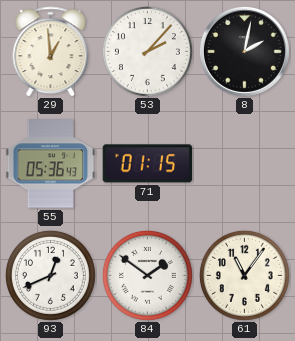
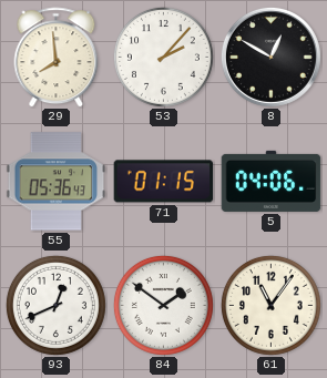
29: 12:59 -> 7:59
8: 2:02 -> 12:50
5: none -> 04:06
